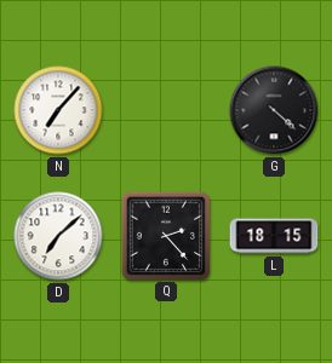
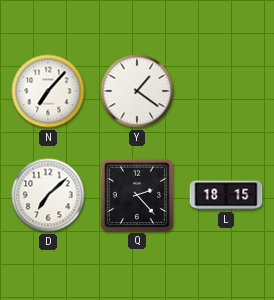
Y: none -> 1:21
G: 4:22 -> none
